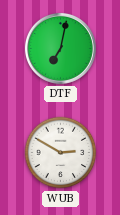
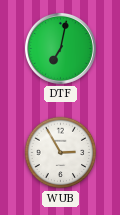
WUB: 2:50 -> 2:55
